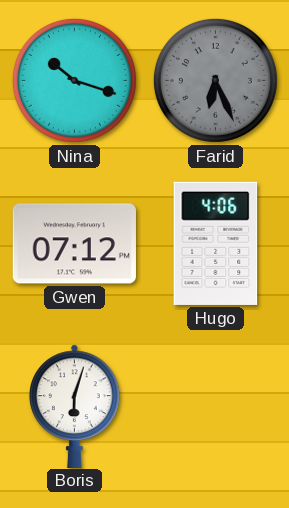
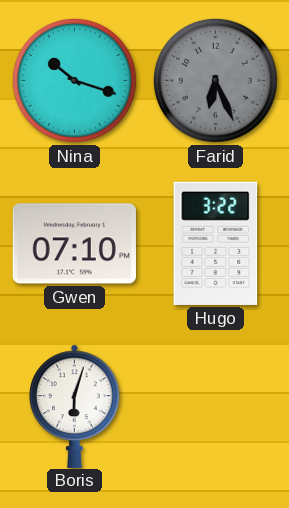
Gwen: 07:12 -> 07:10
Hugo: 4:06 -> 3:22
